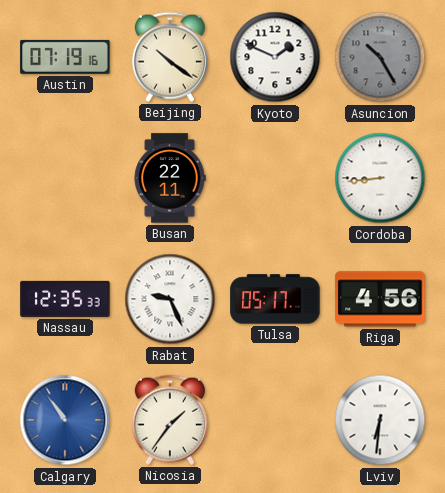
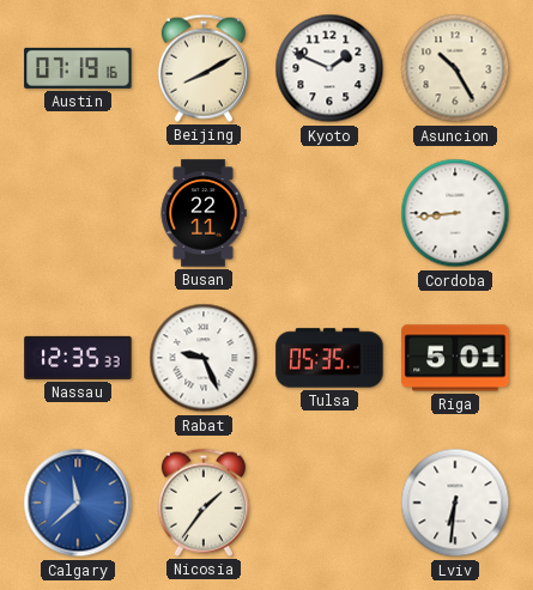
Beijing: 10:21 -> 8:10
Asuncion dial: grey -> cream
Tulsa: 05:17 -> 05:35
Riga: 4:56 -> 5:01
Calgary: 10:54 -> 11:38
